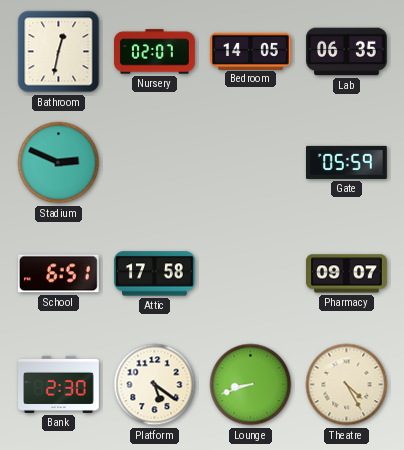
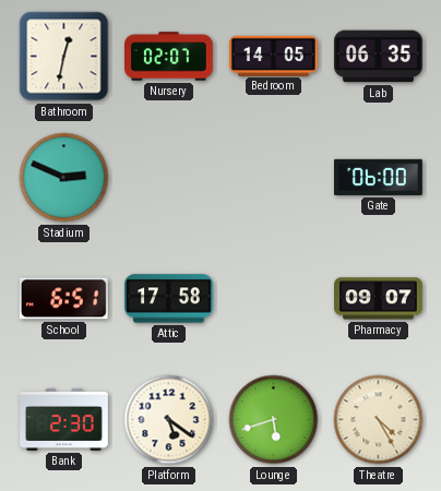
Gate: 05:59 -> 06:00
Lounge: 8:42 -> 5:42
